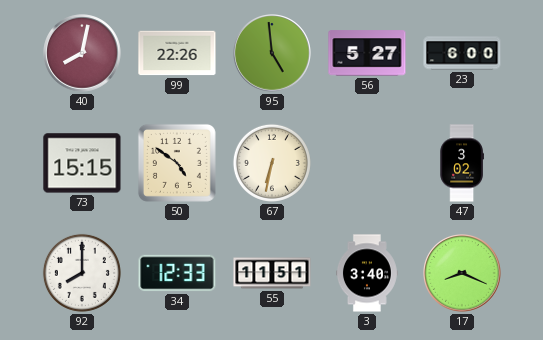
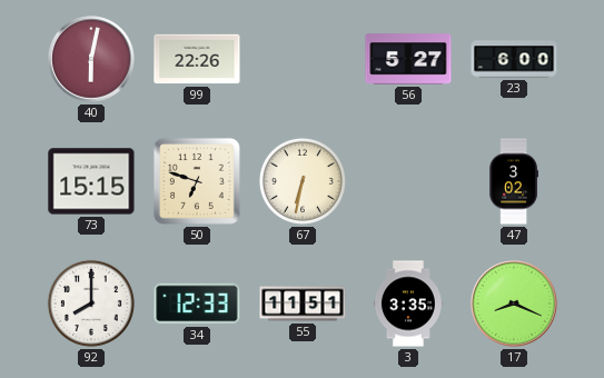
40: 8:02 -> 6:02
95: 4:59 -> none
50: 4:51 -> 6:48
3: 3:40 -> 3:35
